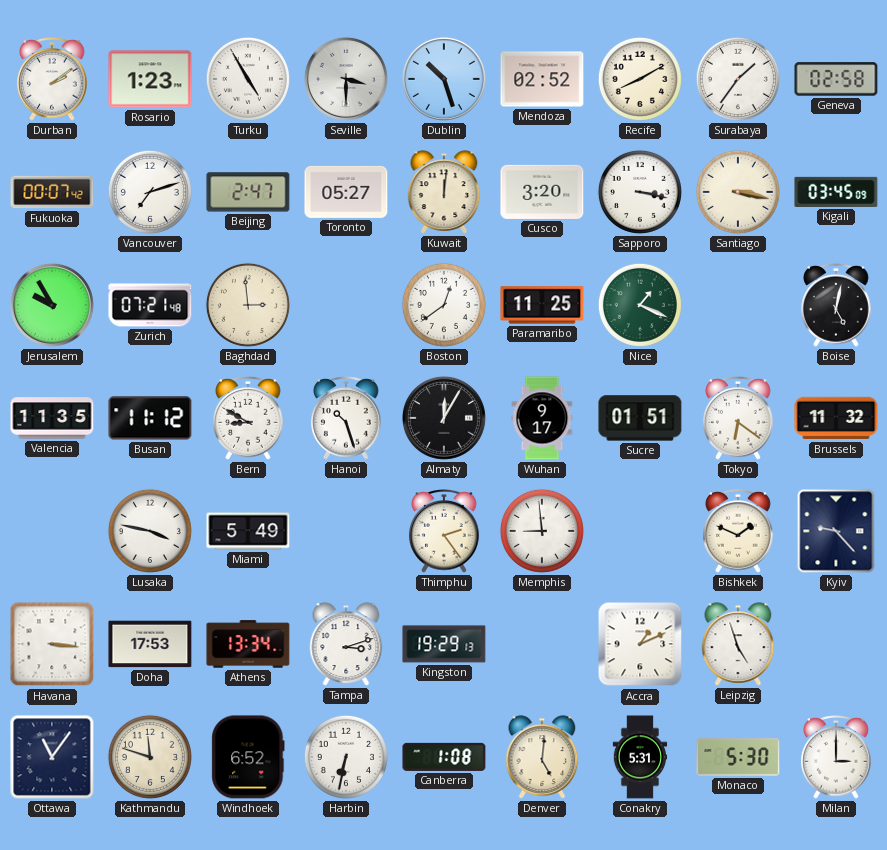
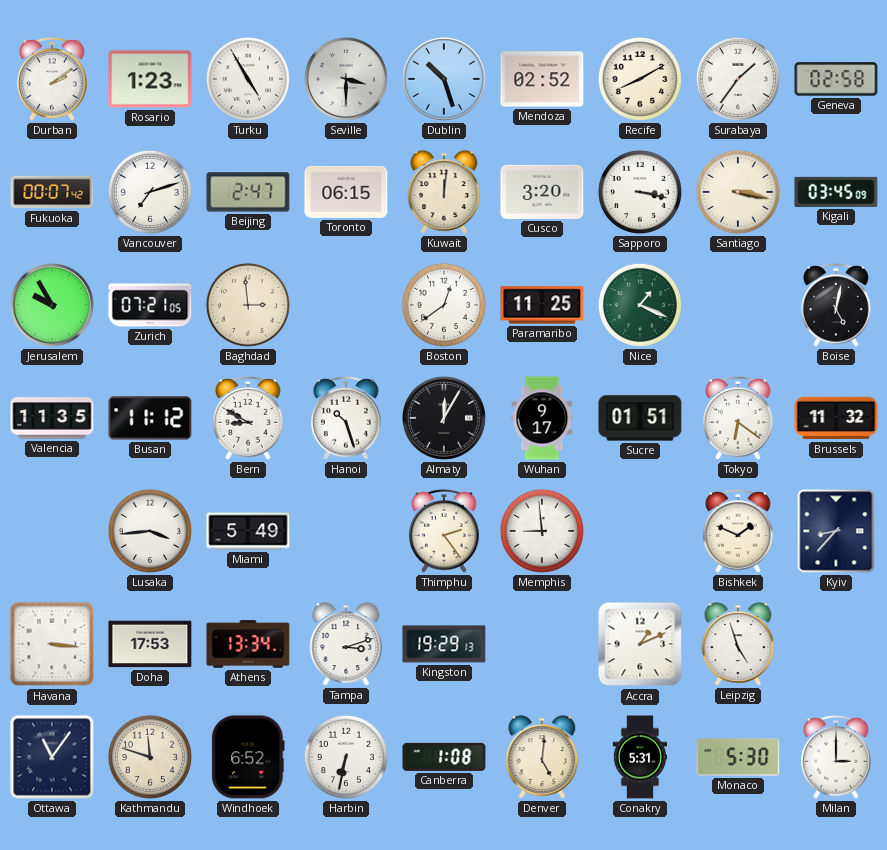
Toronto: 05:27 -> 06:15
Zurich: 07:21:48 -> 07:21:05
Lusaka: 3:47 -> 3:44
Kyiv: 9:23 -> 8:37
